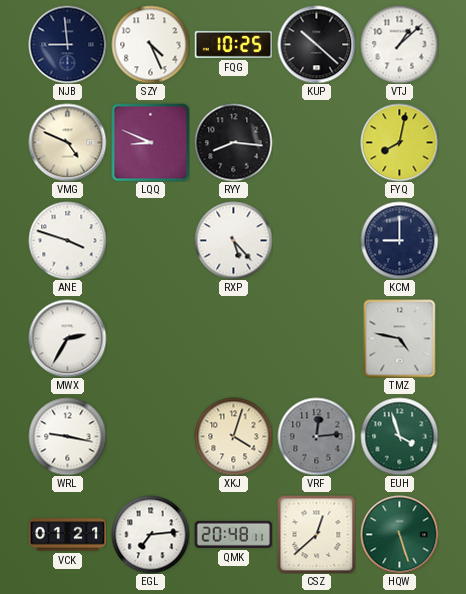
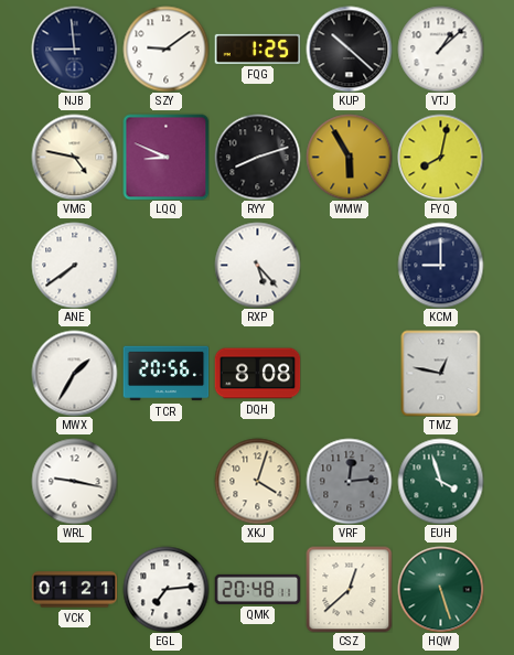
SZY: 4:26 -> 9:09
FQG: 10:25 -> 1:25
VMG: 4:49 -> 4:47
RYY: 8:16 -> 8:12
WMW: none -> 5:55
ANE: 3:48 -> 7:39
MWX: 2:35 -> 1:35
TCR: none -> 20:56
DQH: none -> 8:08
TMZ: 4:47 -> 12:47
